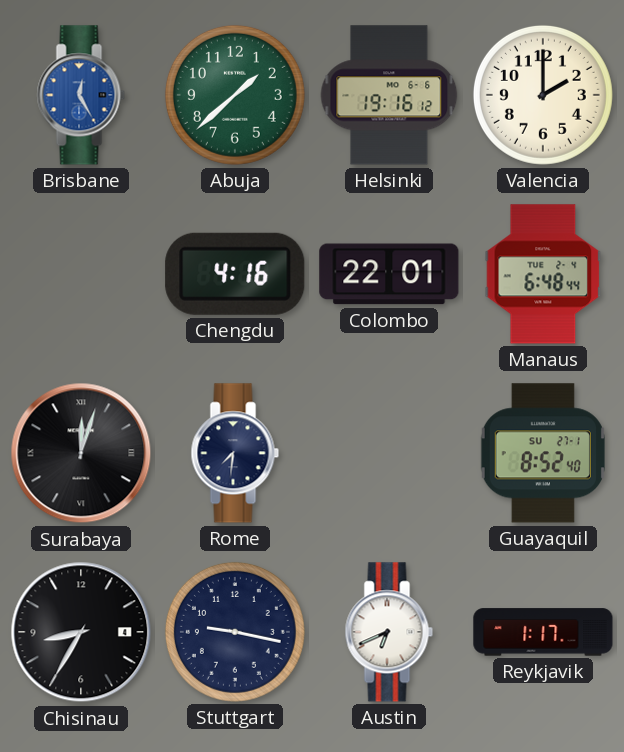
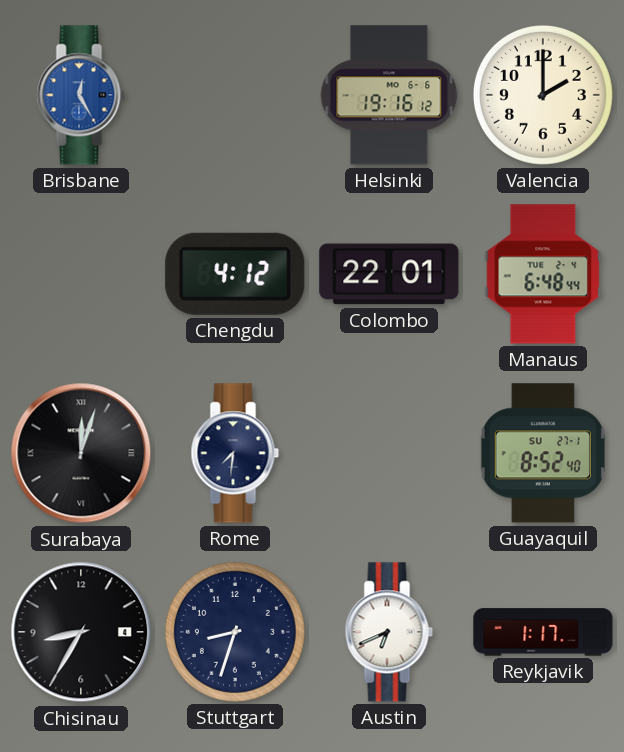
Abuja: 1:38 -> none
Chengdu: 4:16 -> 4:12
Stuttgart: 9:17 -> 8:33
